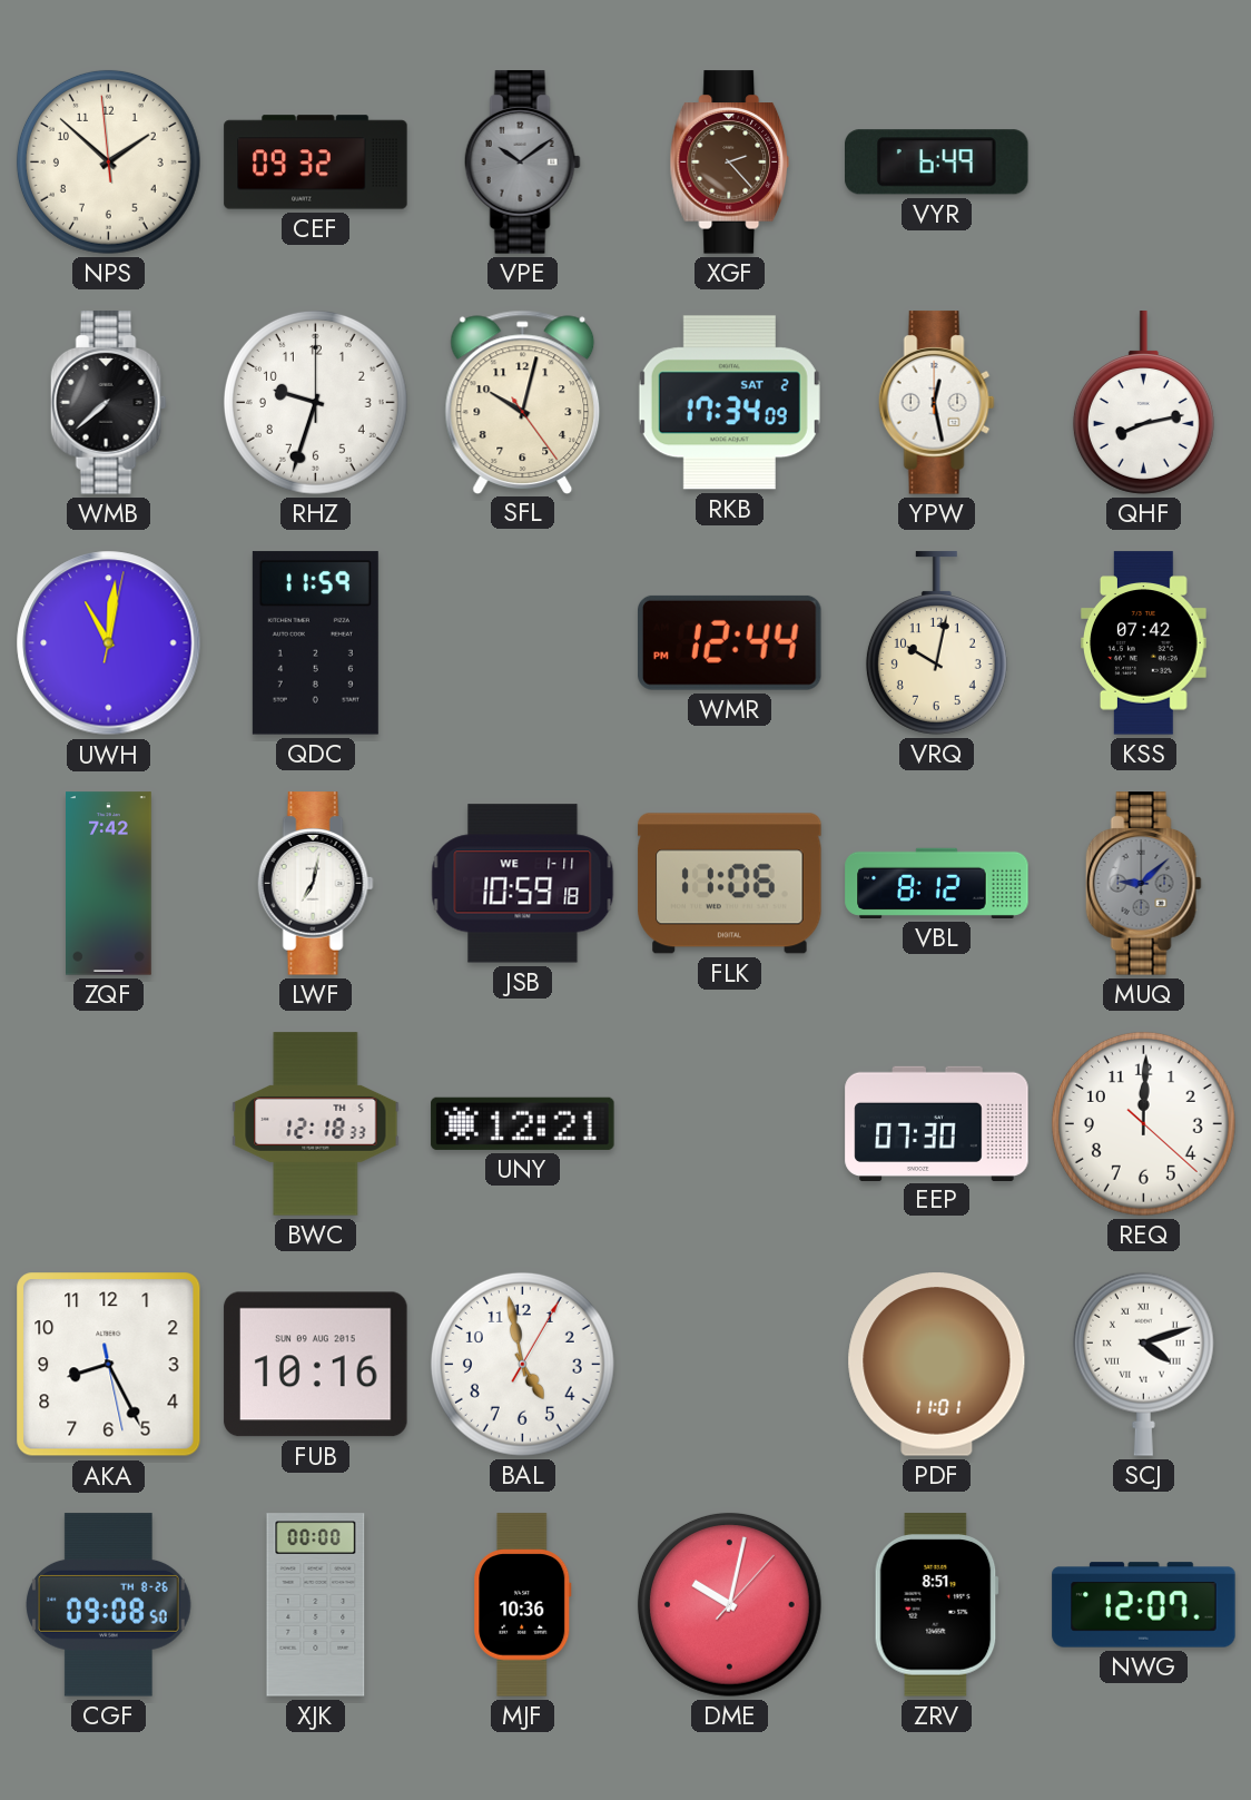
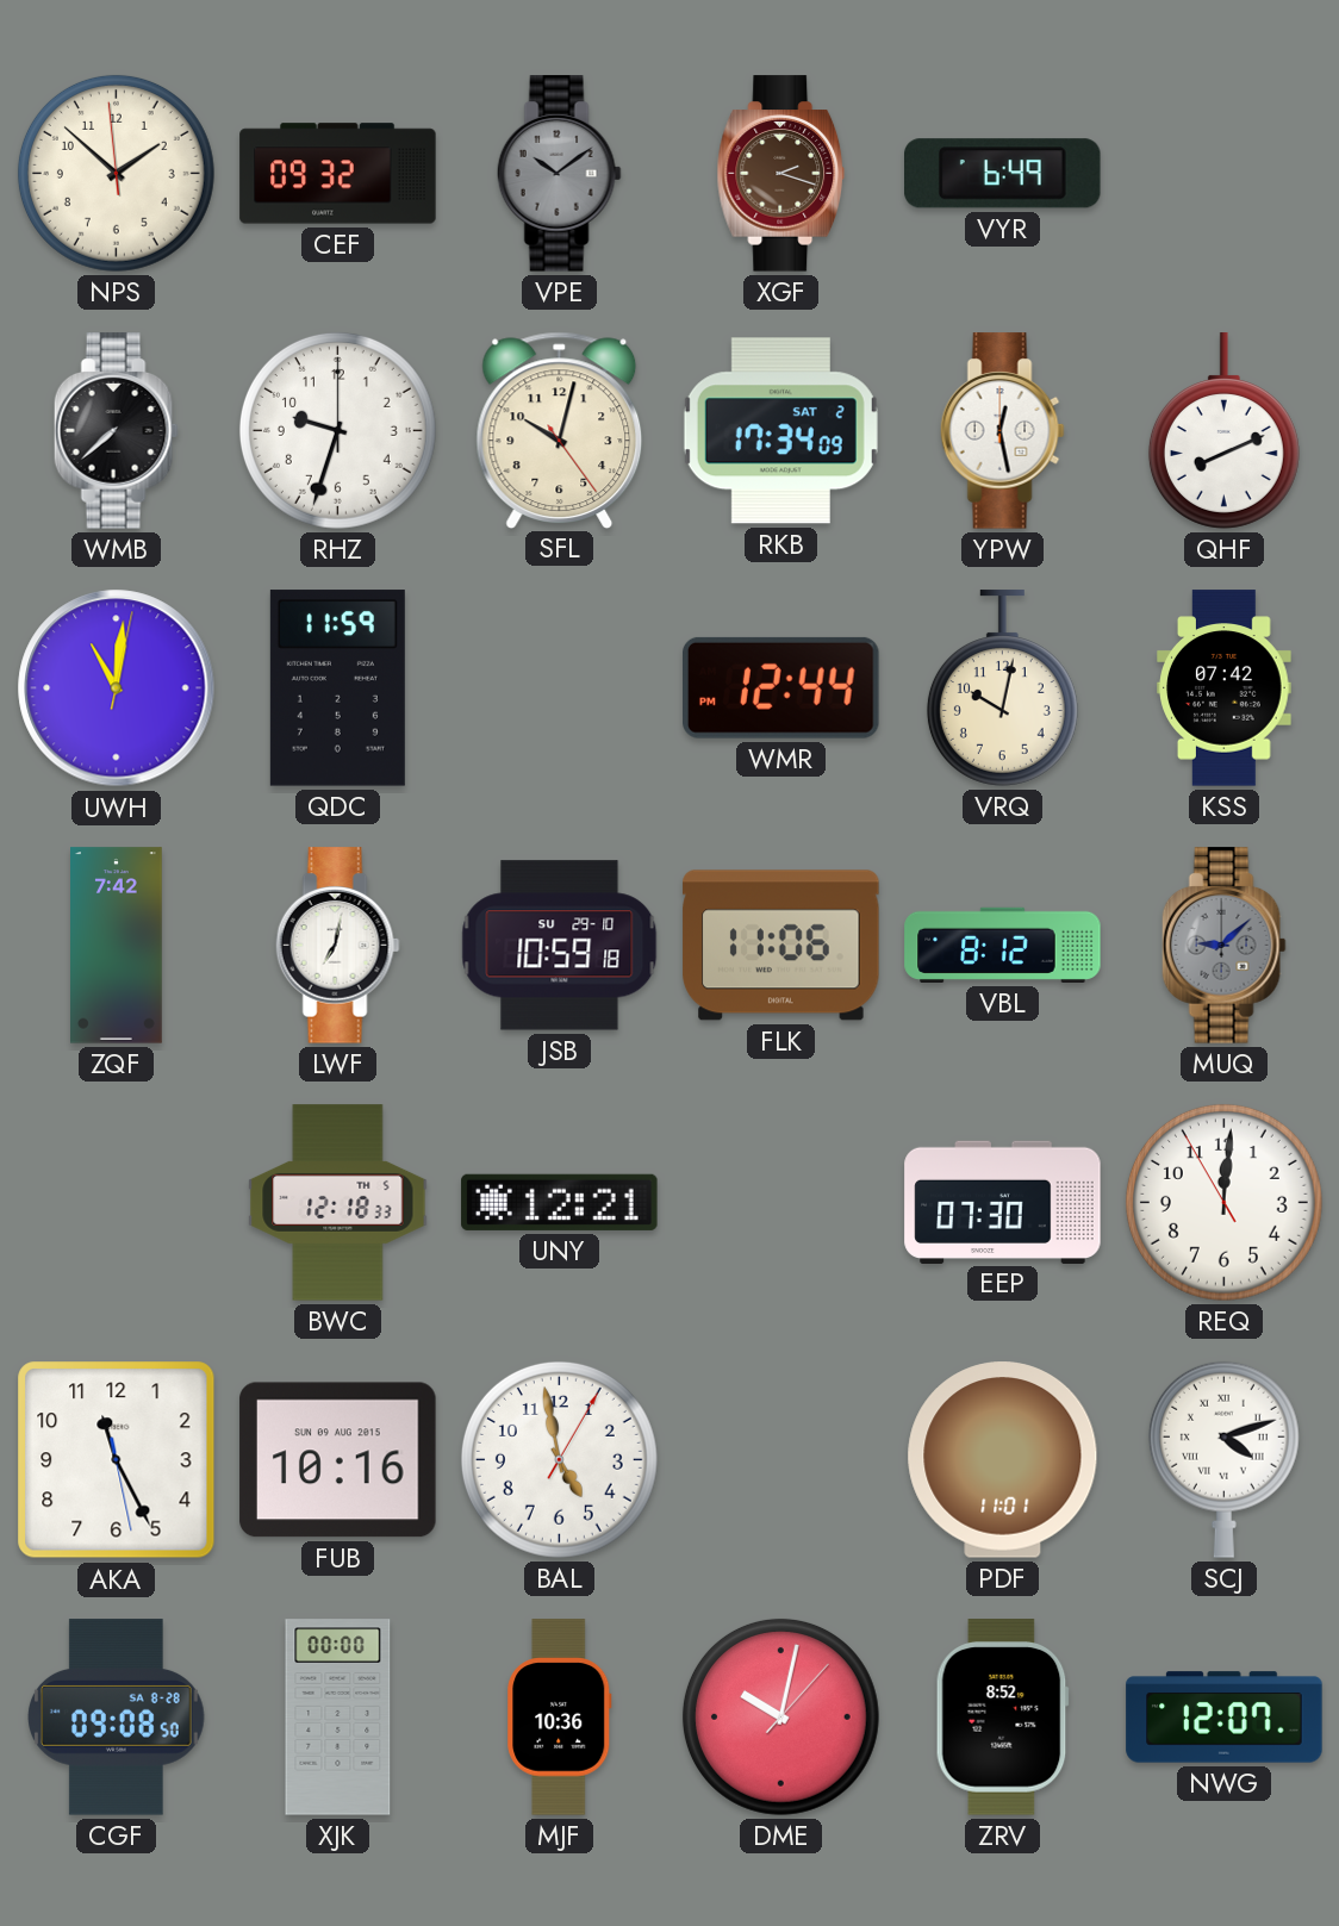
XGF: 2:23 -> 2:18
QHF: 8:13 -> 8:11
JSB date: WE 1-11 -> SU 29-10
REQ: 12:00:22 -> 12:00:55
AKA: 8:25 -> 11:25
CGF date: TH 8-26 -> SA 8-28
ZRV: 8:51 -> 8:52
